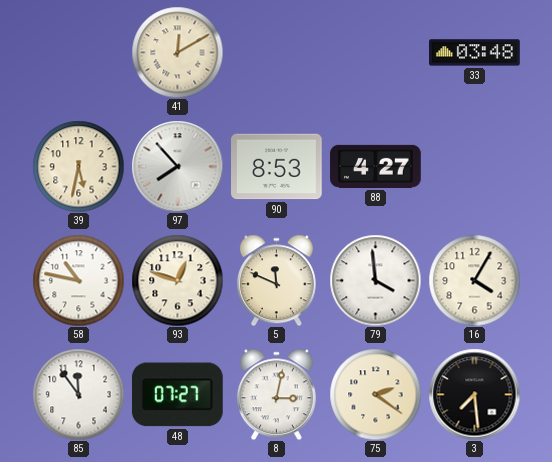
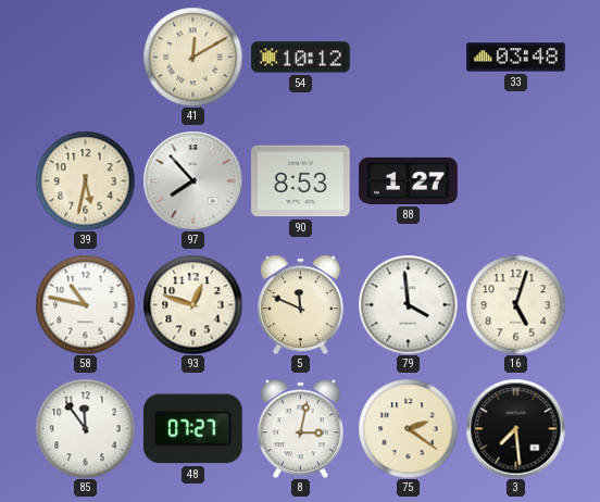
54: none -> 10:12
88: 4:27 -> 1:27
16: 4:05 -> 5:03
